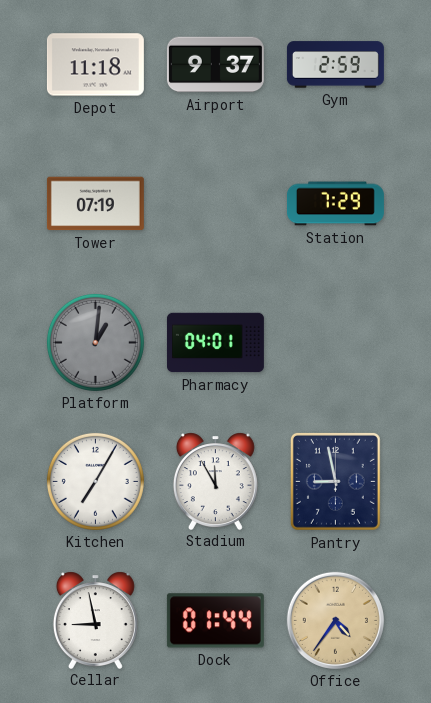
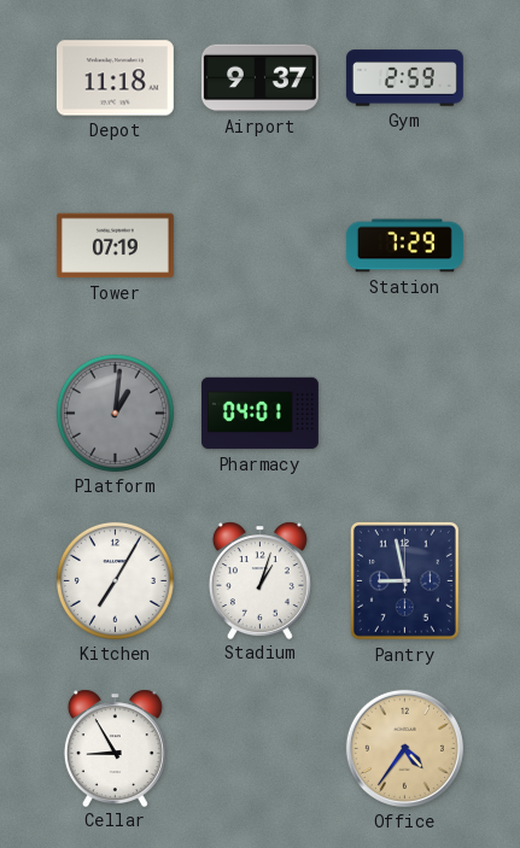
Stadium: 11:55 -> 1:03
Cellar: 8:58 -> 8:55
Dock: 01:44 -> none
